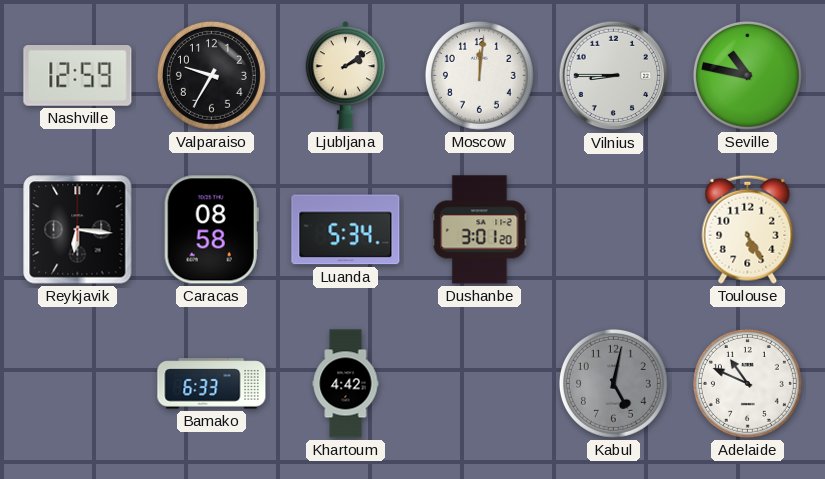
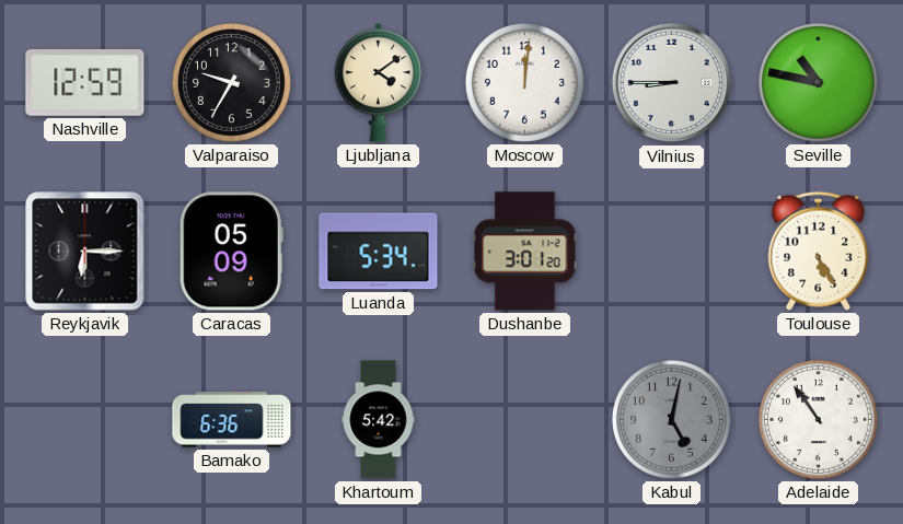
Ljubljana: 2:09 -> 4:09
Reykjavik: 6:16 -> 6:15
Caracas: 08:58 -> 05:09
Bamako: 6:33 -> 6:36
Khartoum: 4:42 -> 5:42
Adelaide: 10:49 -> 10:54
